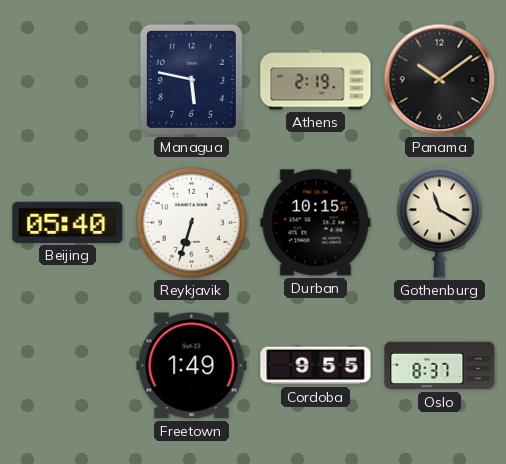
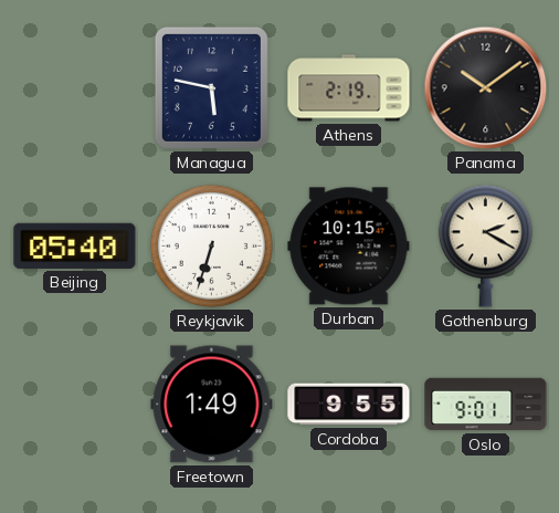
Gothenburg: 11:20 -> 2:20
Oslo: 8:37 -> 9:01
